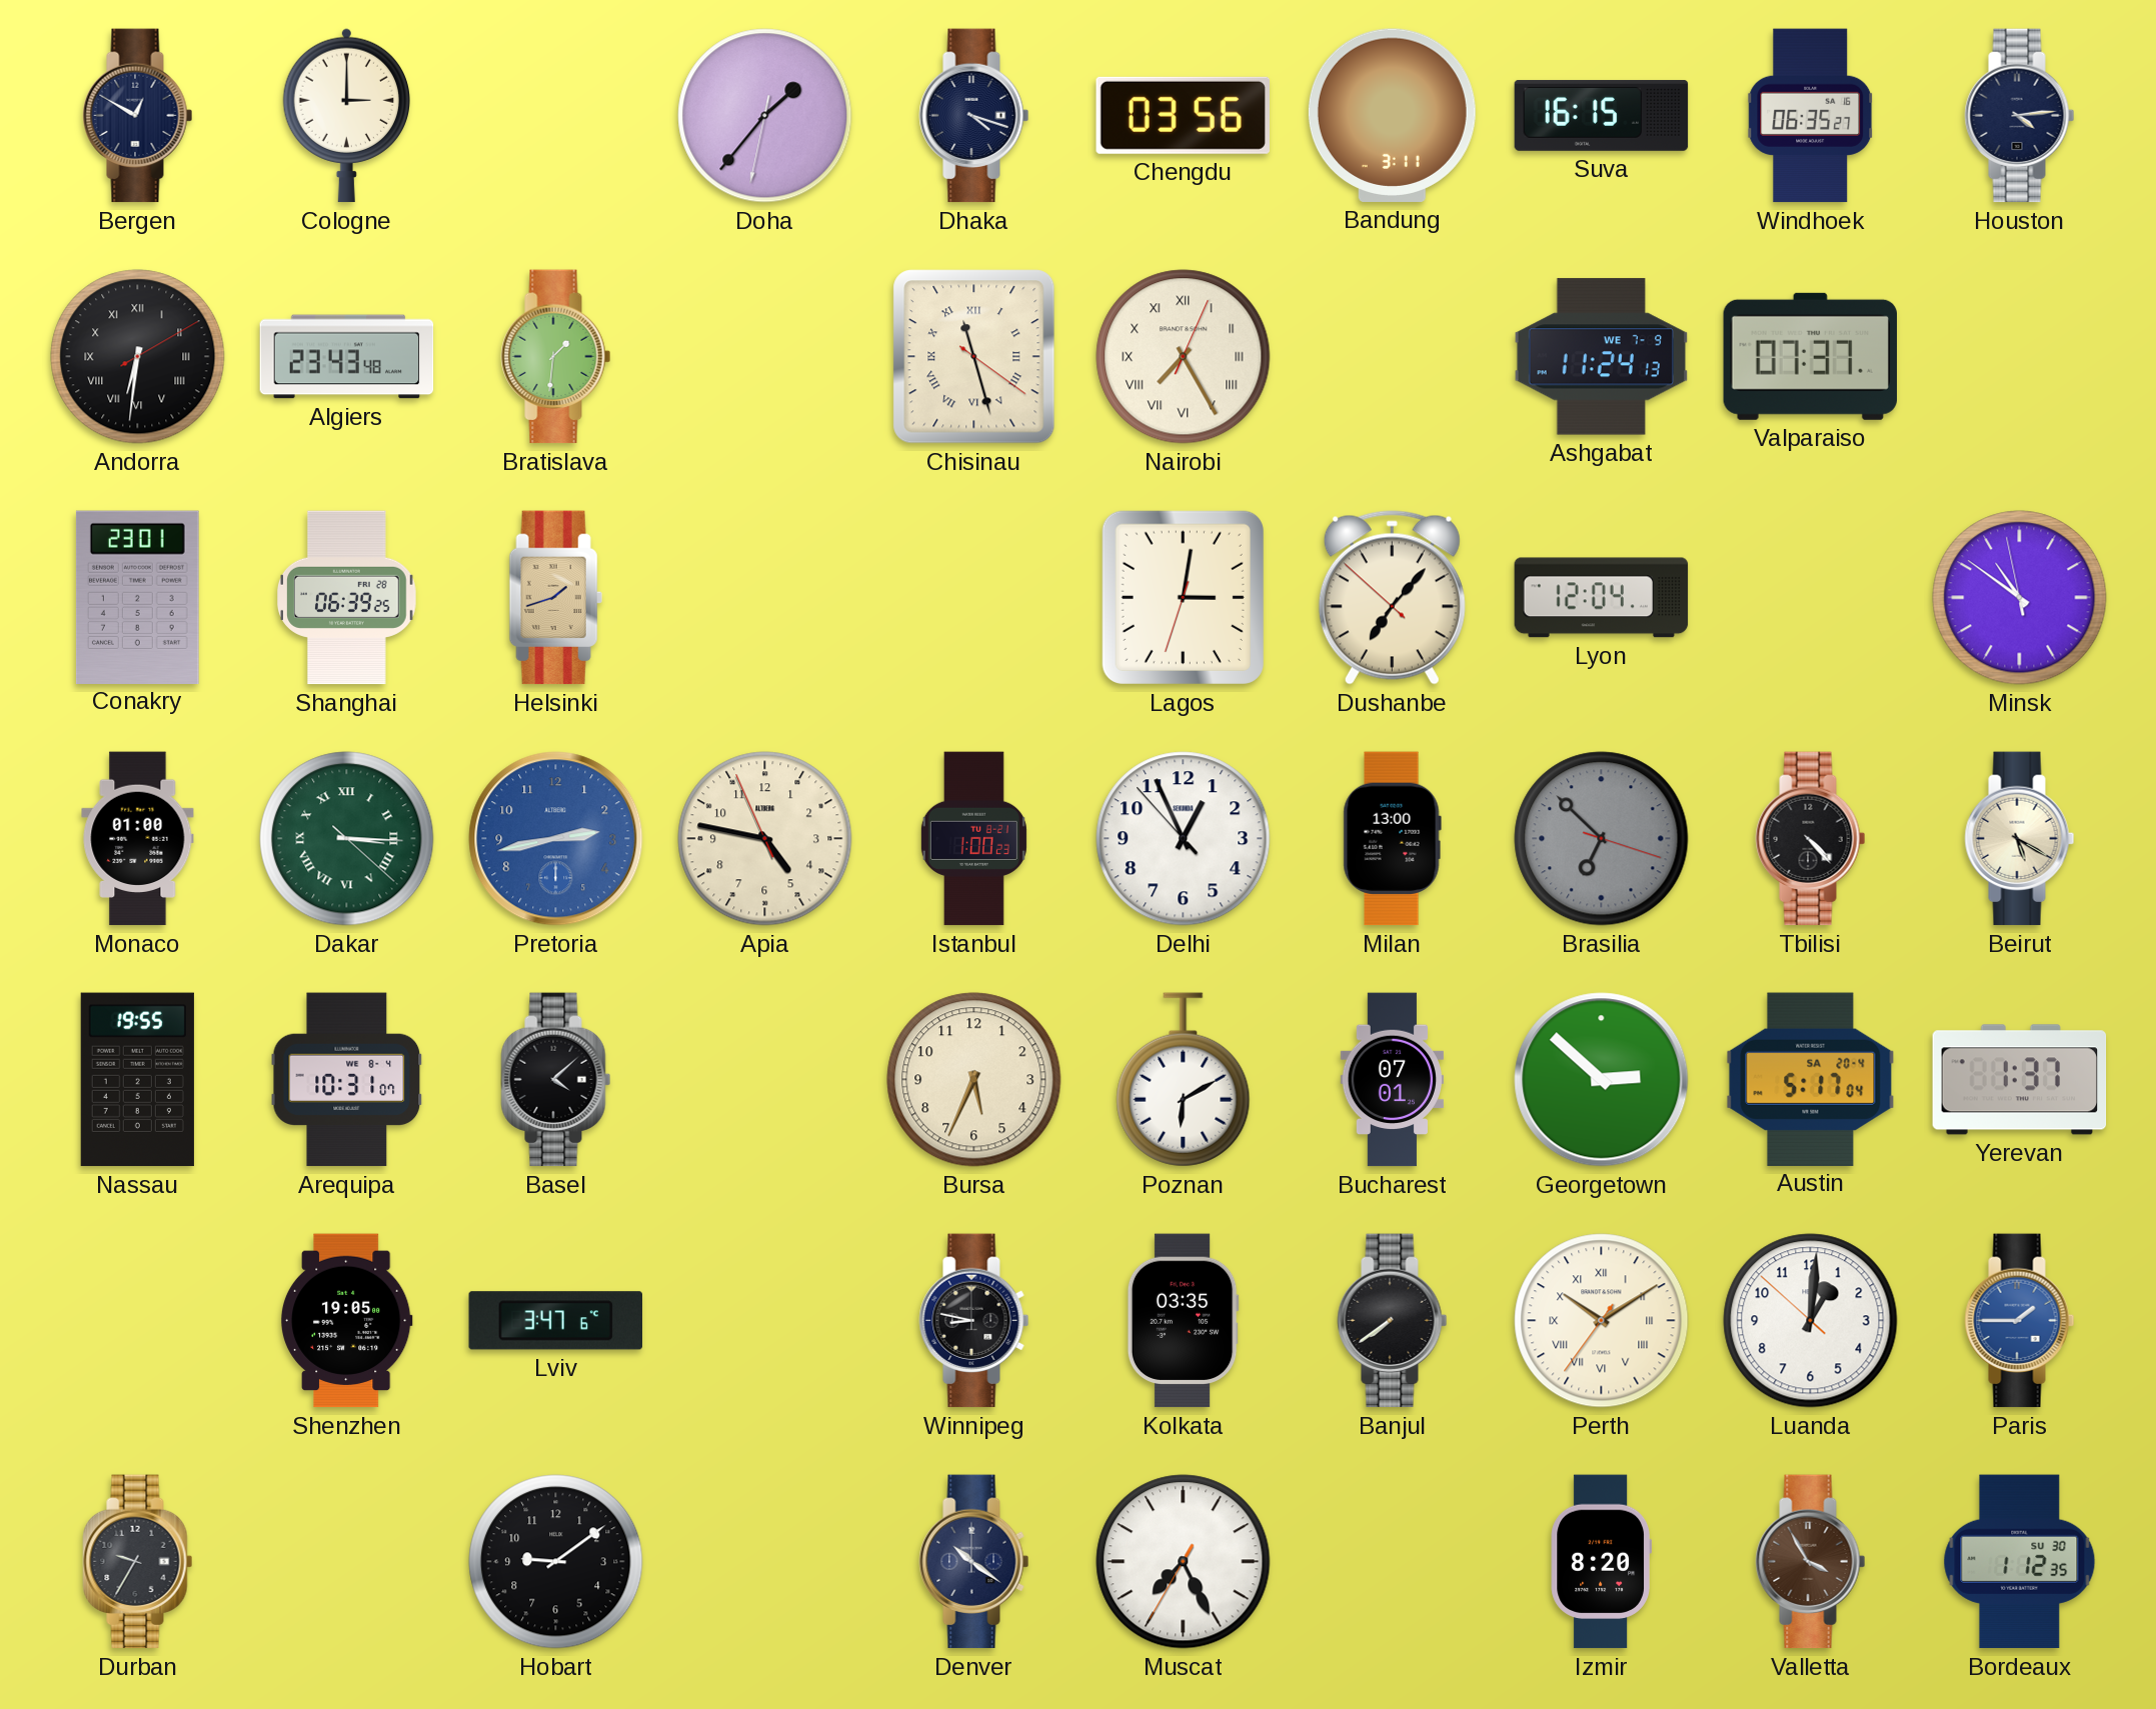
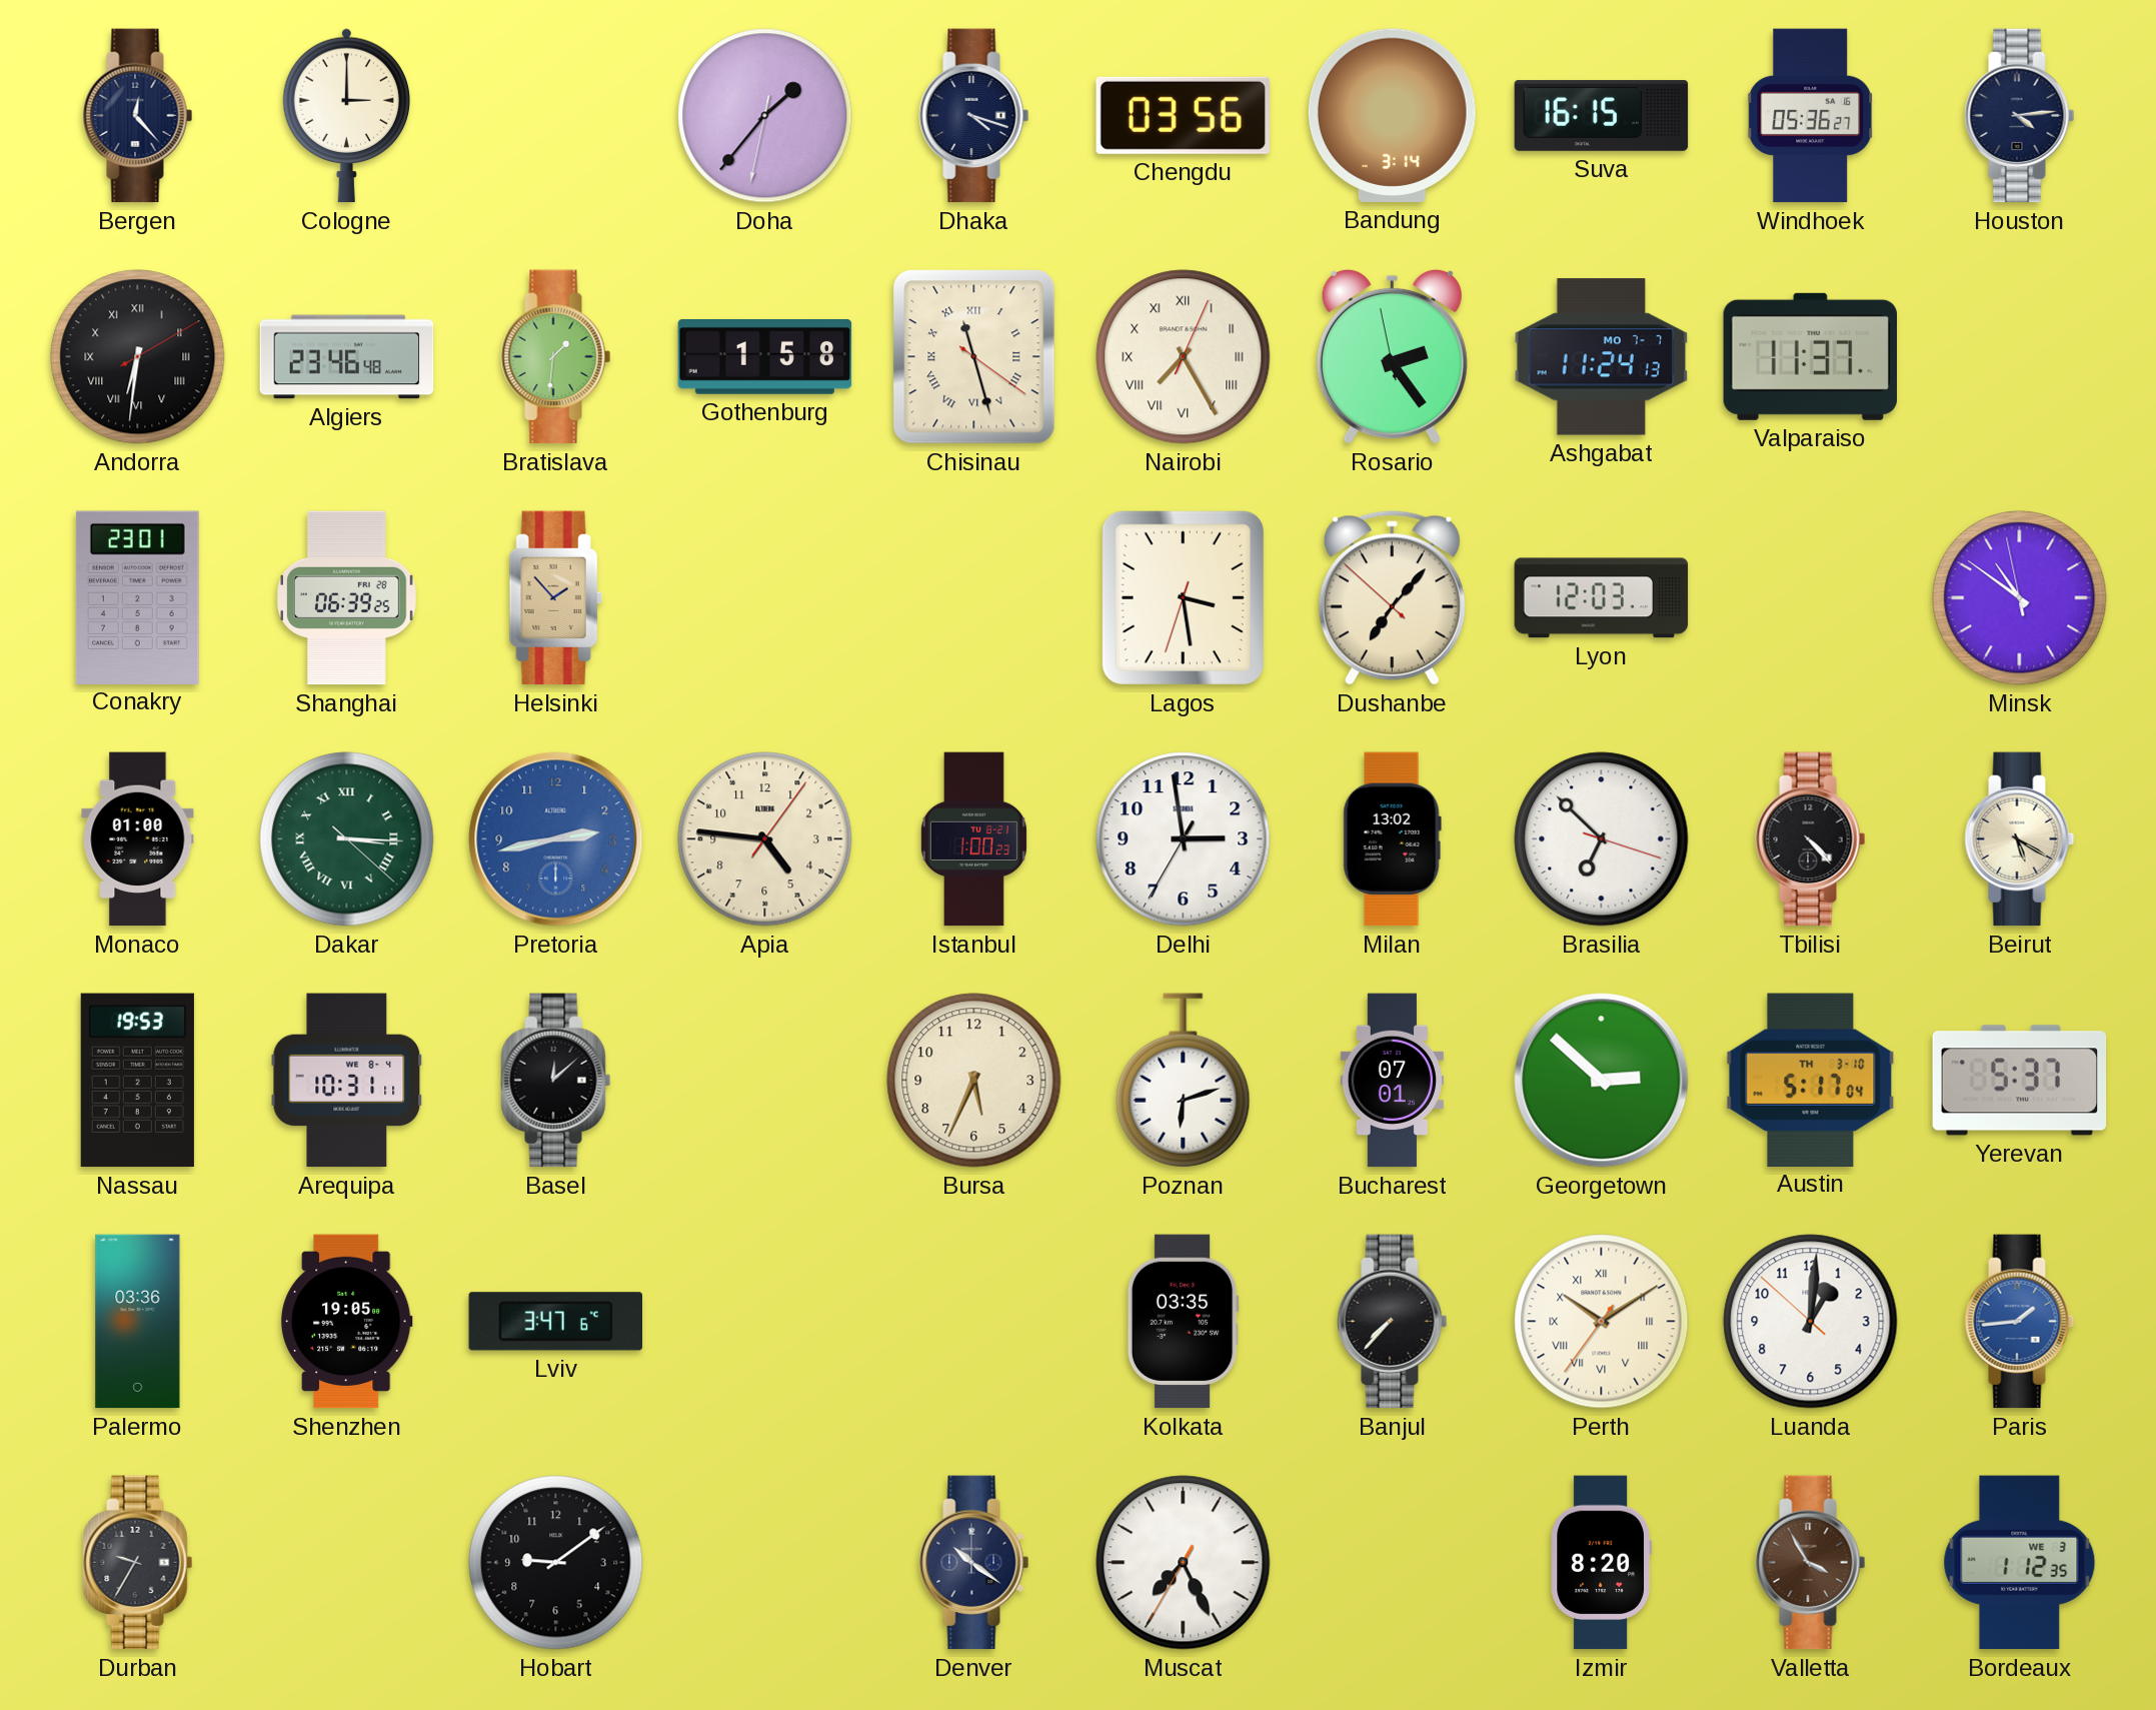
Bergen: 12:50 -> 12:23
Bandung: 3:11 -> 3:14
Windhoek: 06:35 -> 05:36
Algiers: 23:43 -> 23:46
Gothenburg: none -> 1:58
Rosario: none -> 2:23
Ashgabat date: WE 7-9 -> MO 7-7
Valparaiso: 07:37 -> 11:37
Helsinki: 1:42 -> 1:53
Lagos: 3:01 -> 3:28
Lyon: 12:04 -> 12:03
Apia: 4:46:56 -> 4:46:06
Delhi: 12:55 -> 2:58
Milan: 13:00 -> 13:02
Brasilia dial: grey -> white
Nassau: 19:55 -> 19:53
Arequipa: 10:31:07 -> 10:31:11
Basel: 4:08 -> 12:08
Poznan: 6:10 -> 6:12
Austin date: SA 20-4 -> TH 3-10
Yerevan: 1:37 -> 5:37
Palermo: none -> 03:36
Winnipeg: 8:47 -> none
Banjul: 7:39 -> 7:37
Paris: 1:45 -> 1:44
Bordeaux date: SU 30 -> WE 3
